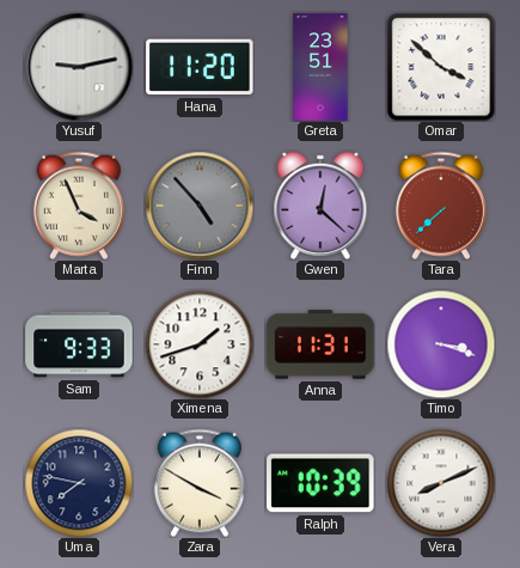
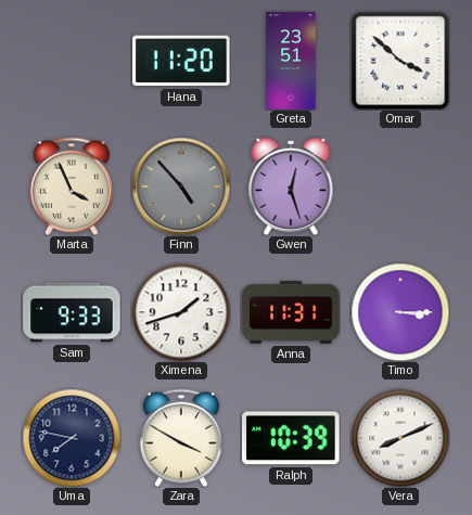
Yusuf: 9:13 -> none
Gwen: 12:22 -> 12:27
Tara: 7:38 -> none
Timo: 3:18 -> 3:15
